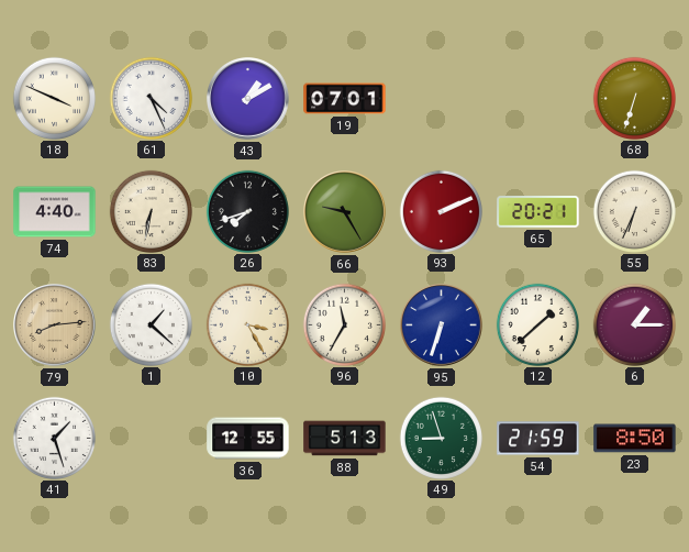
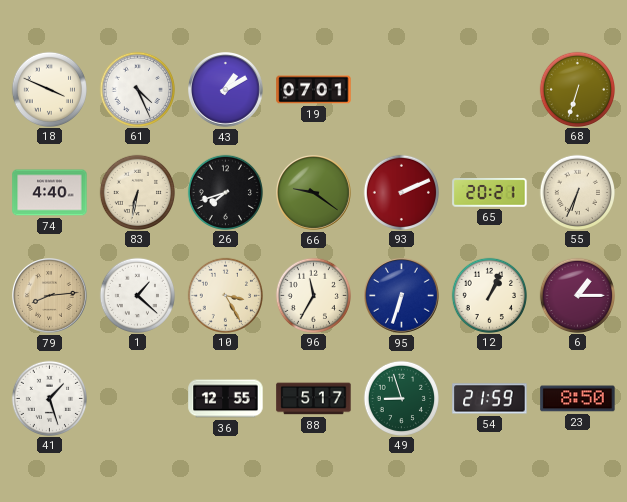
66: 9:25 -> 9:21
12: 1:38 -> 1:04
88: 5:13 -> 5:17
